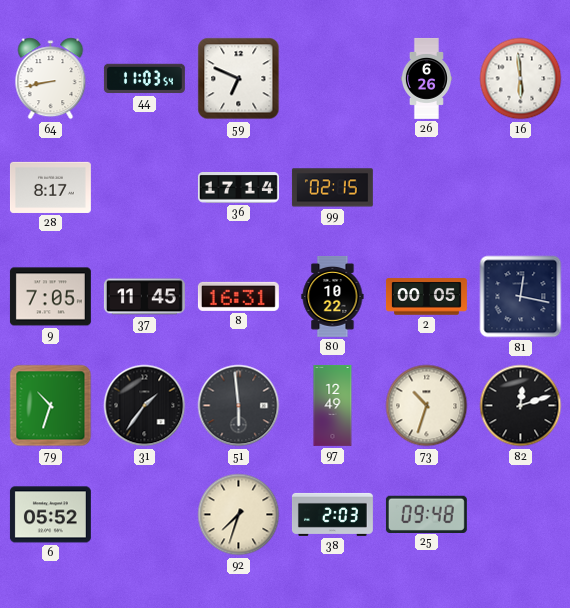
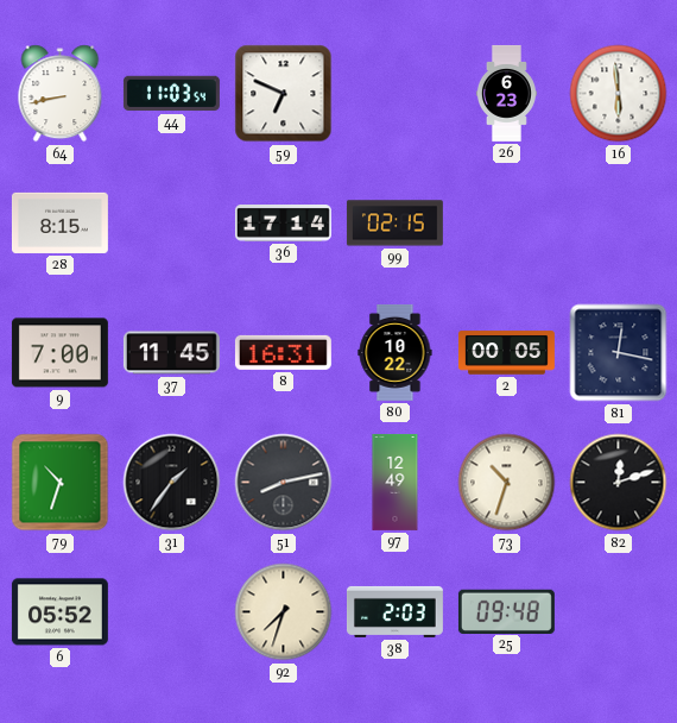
26: 6:26 -> 6:23
28: 8:17 -> 8:15
9: 7:05 -> 7:00
51: 5:59 -> 8:13
